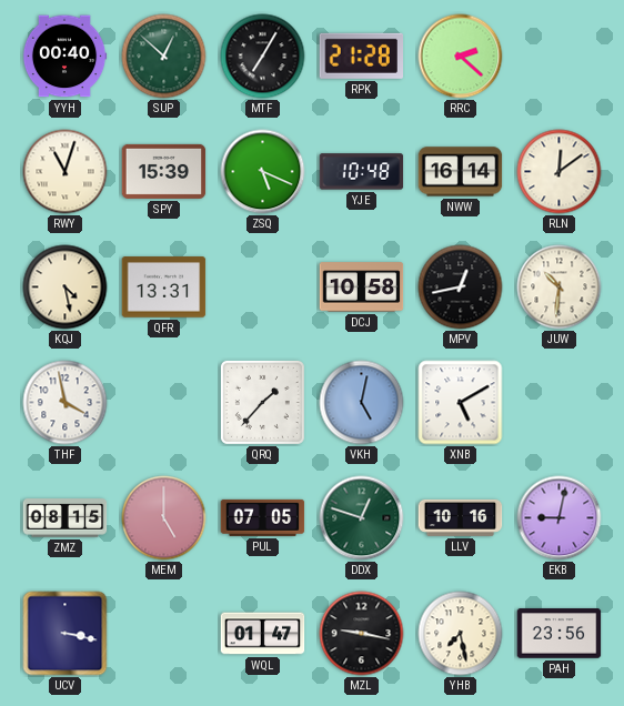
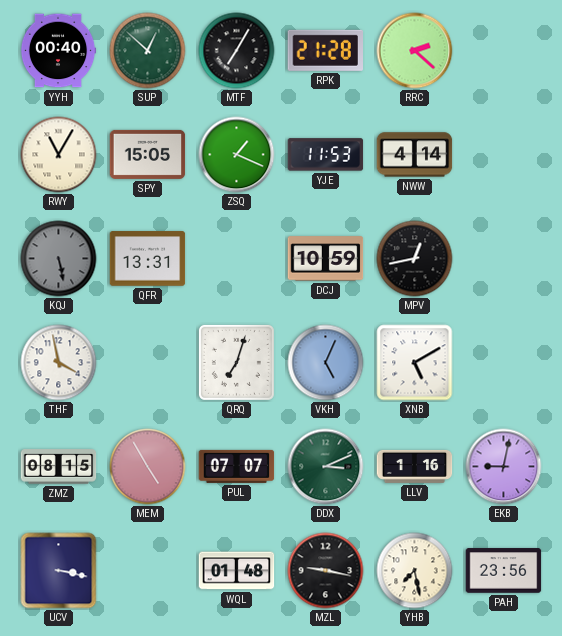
RWY: 11:03 -> 11:05
SPY: 15:39 -> 15:05
ZSQ: 5:19 -> 1:19
YJE: 10:48 -> 11:53
NWW: 16:14 -> 4:14
RLN: 12:09 -> none
KQJ: 4:28 -> 5:28
KQJ dial: cream -> grey
DCJ: 10:58 -> 10:59
JUW: 10:31 -> none
QRQ: 1:37 -> 7:03
VKH: 5:02 -> 5:04
MEM: 5:00 -> 4:55
PUL: 07:05 -> 07:07
DDX: 12:48 -> 3:11
LLV: 10:16 -> 1:16
WQL: 01:47 -> 01:48
